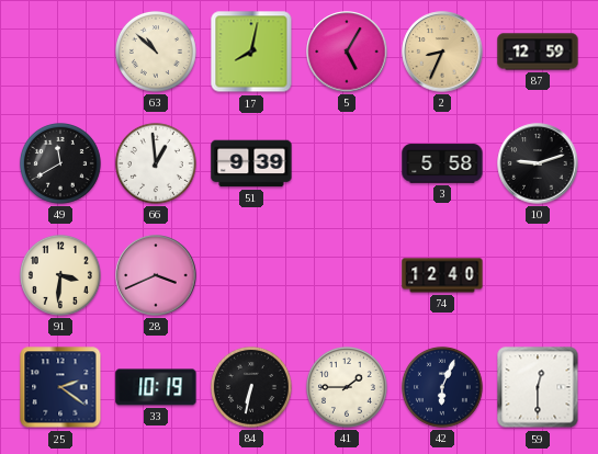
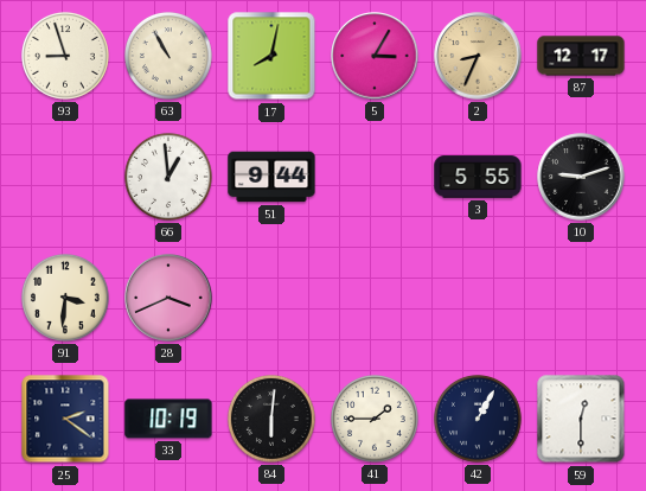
93: none -> 8:57
63: 10:52 -> 10:55
5: 5:05 -> 3:05
87: 12:59 -> 12:17
49: 11:40 -> none
51: 9:39 -> 9:44
3: 5:58 -> 5:55
74: 12:40 -> none
84: 6:32 -> 6:01
42: 6:04 -> 1:05
